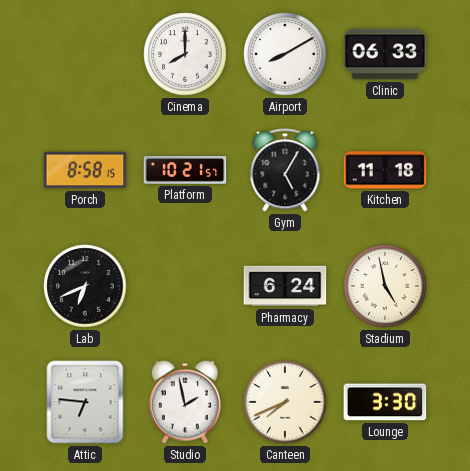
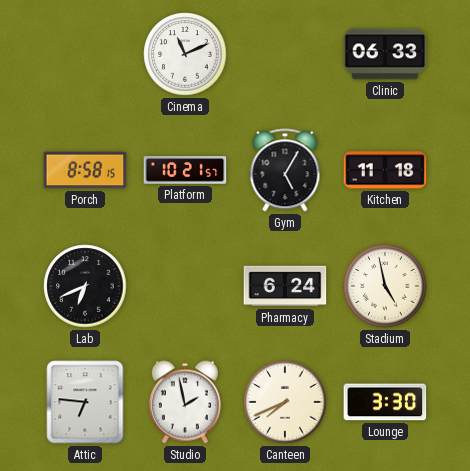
Cinema: 8:00 -> 11:11
Airport: 8:10 -> none
